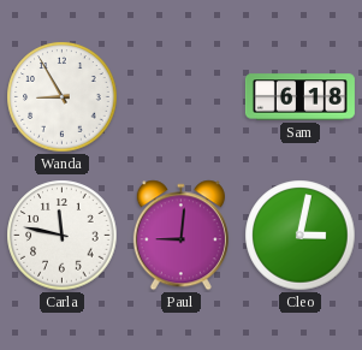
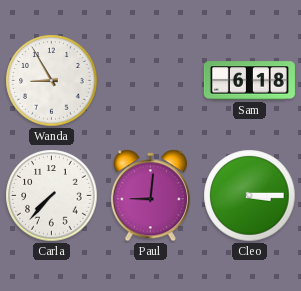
Carla: 11:47 -> 7:37
Cleo: 3:02 -> 3:15
